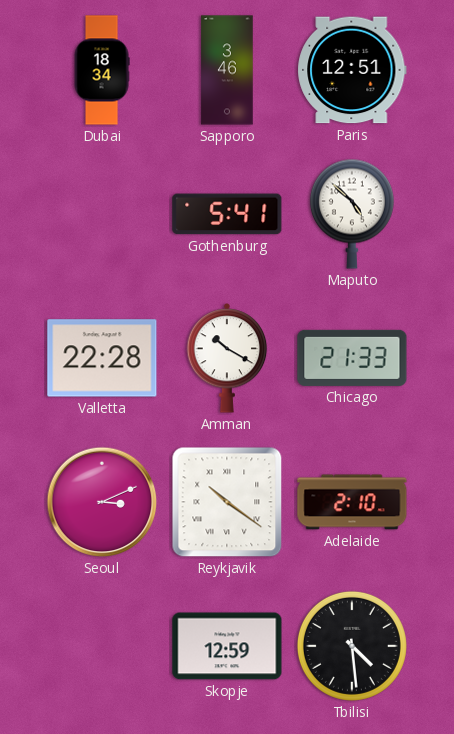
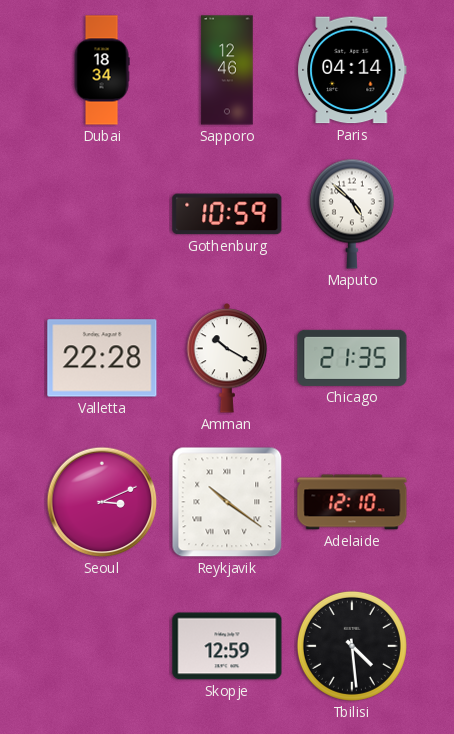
Sapporo: 3:46 -> 12:46
Paris: 12:51 -> 04:14
Gothenburg: 5:41 -> 10:59
Chicago: 21:33 -> 21:35
Adelaide: 2:10 -> 12:10
